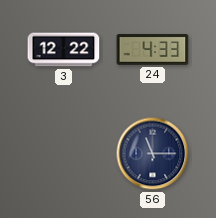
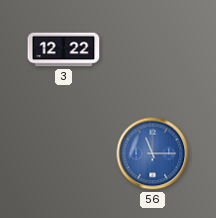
24: 4:33 -> none
56 dial: navy -> blue
